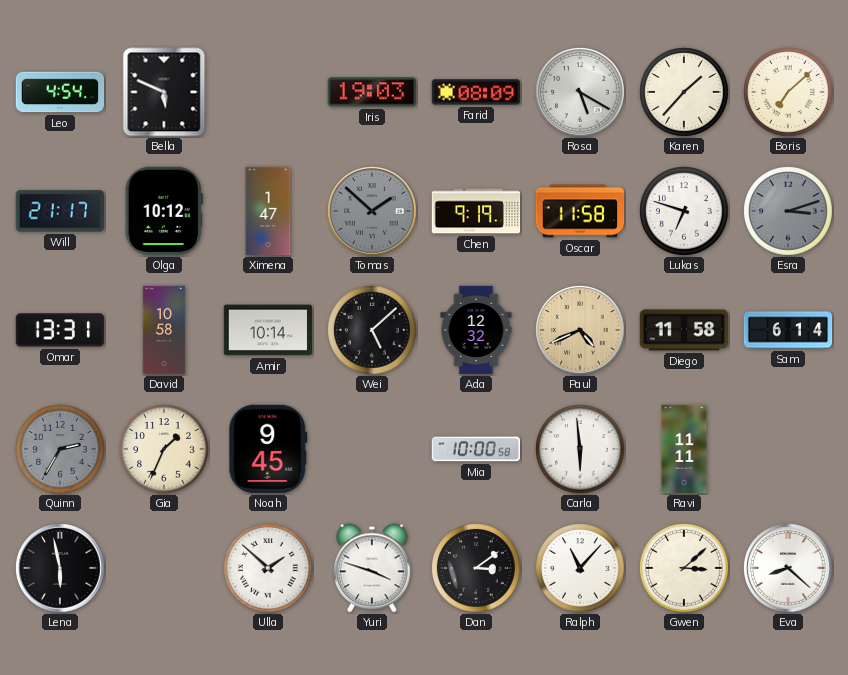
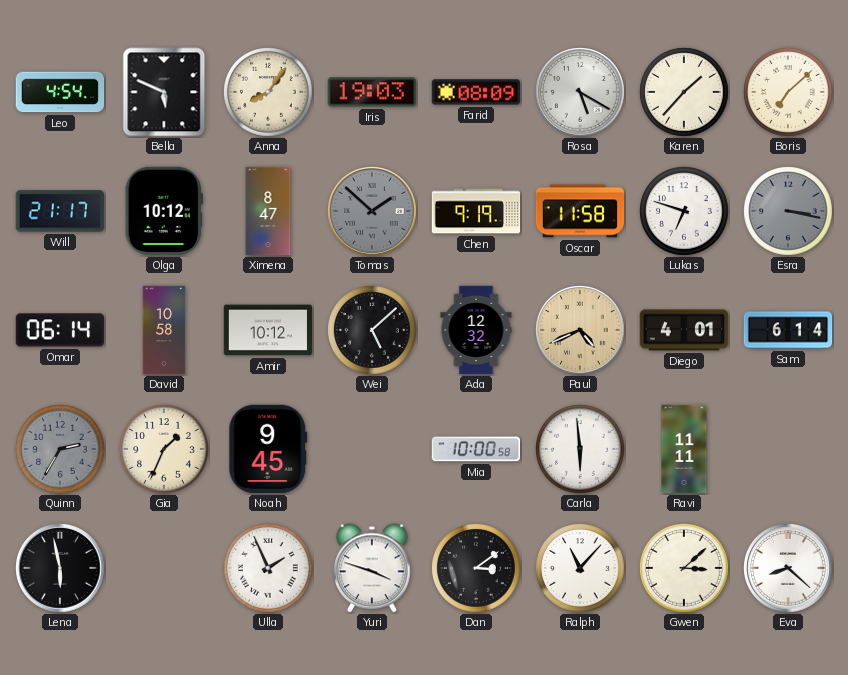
Anna: none -> 8:06
Ximena: 1:47 -> 8:47
Esra: 3:12 -> 3:17
Omar: 13:31 -> 06:14
Amir: 10:14 -> 10:12
Diego: 11:58 -> 4:01
Ulla: 1:52 -> 1:56
